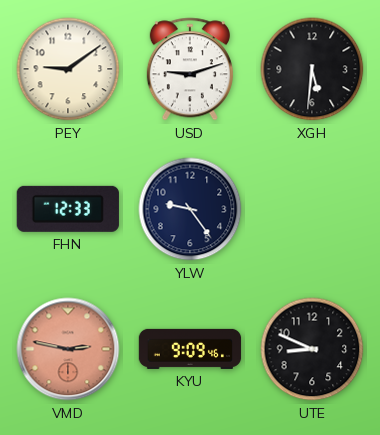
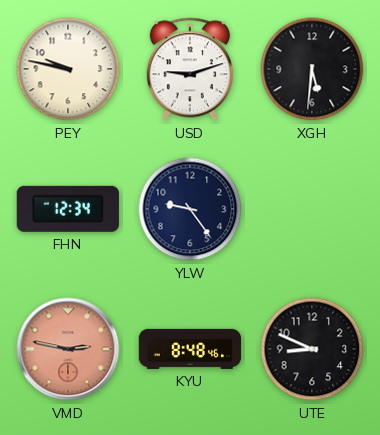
PEY: 9:09 -> 9:47
FHN: 12:33 -> 12:34
KYU: 9:09 -> 8:48
